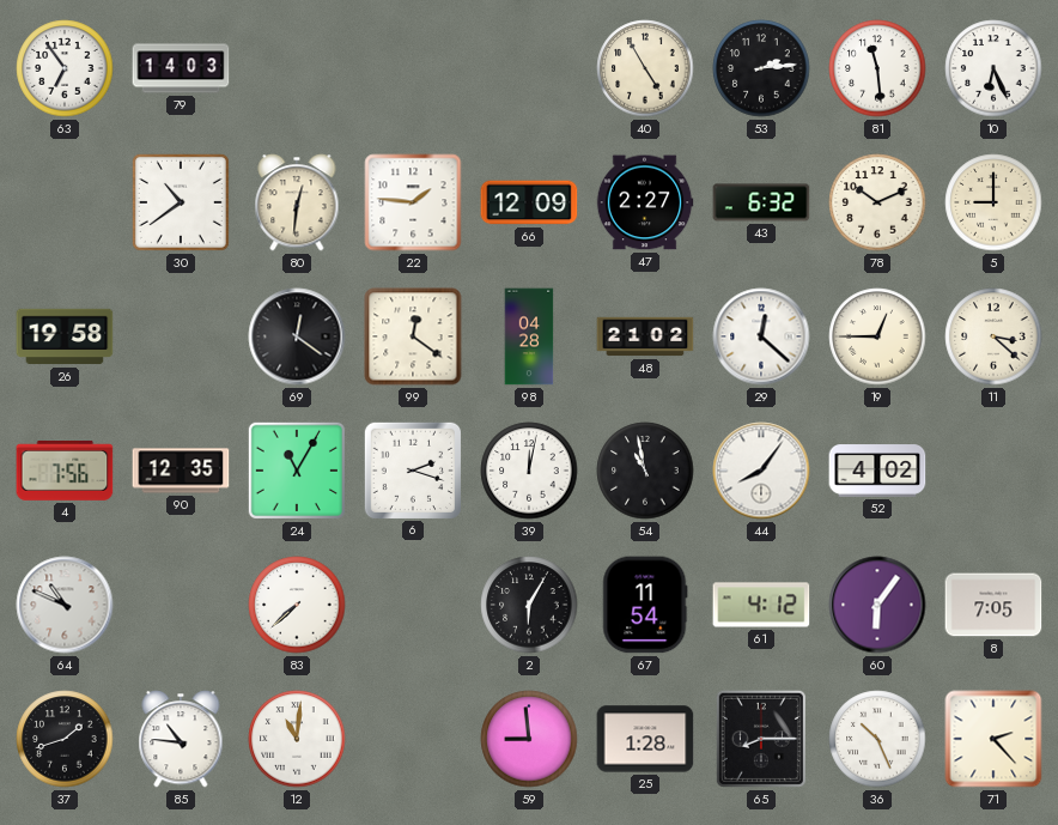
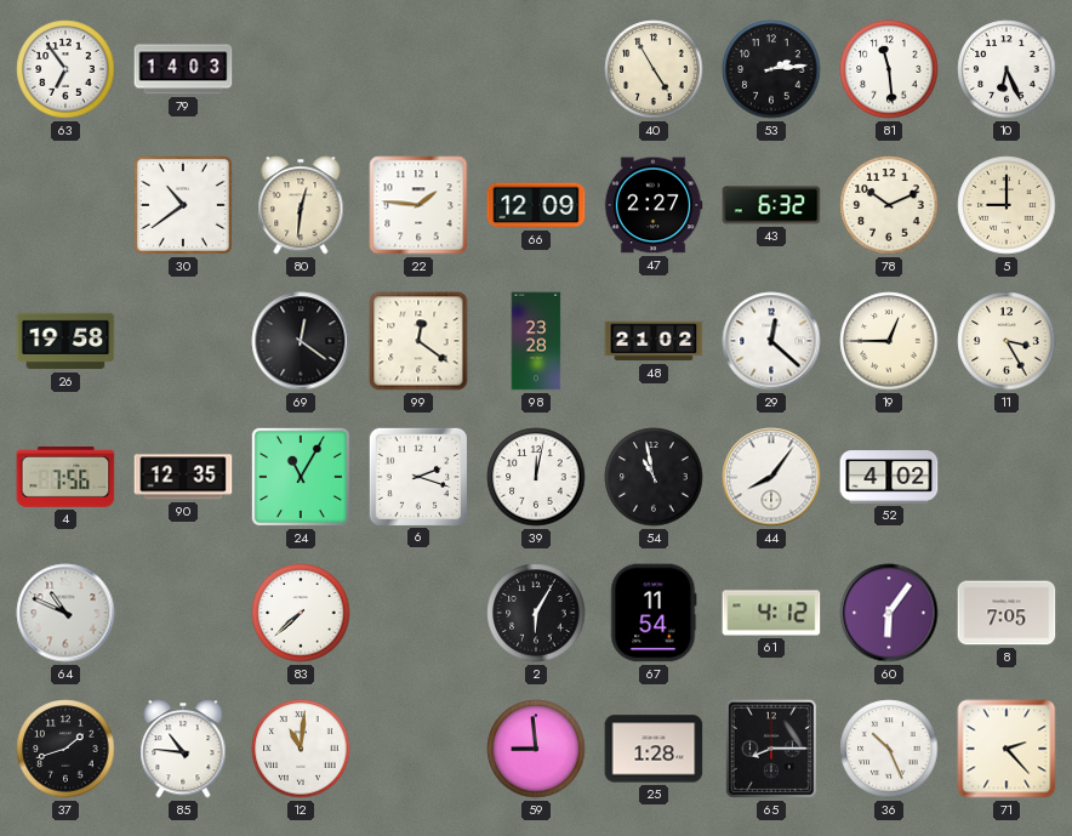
98: 04:28 -> 23:28
11: 3:22 -> 3:25
